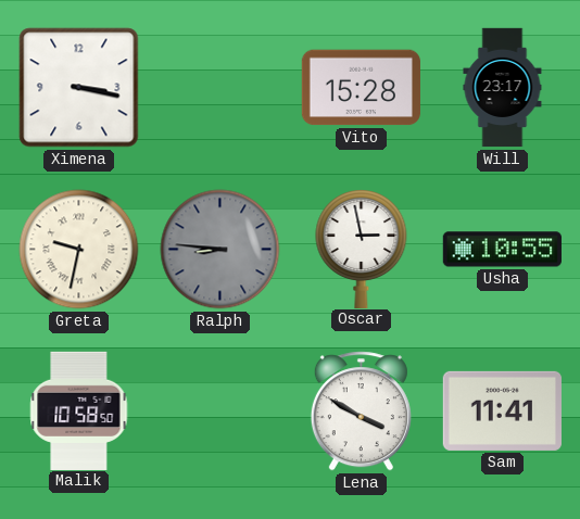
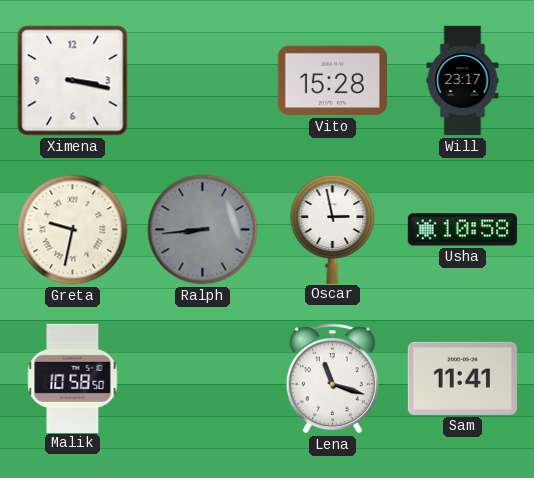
Ralph: 8:46 -> 8:44
Usha: 10:55 -> 10:58
Lena: 3:50 -> 11:18
